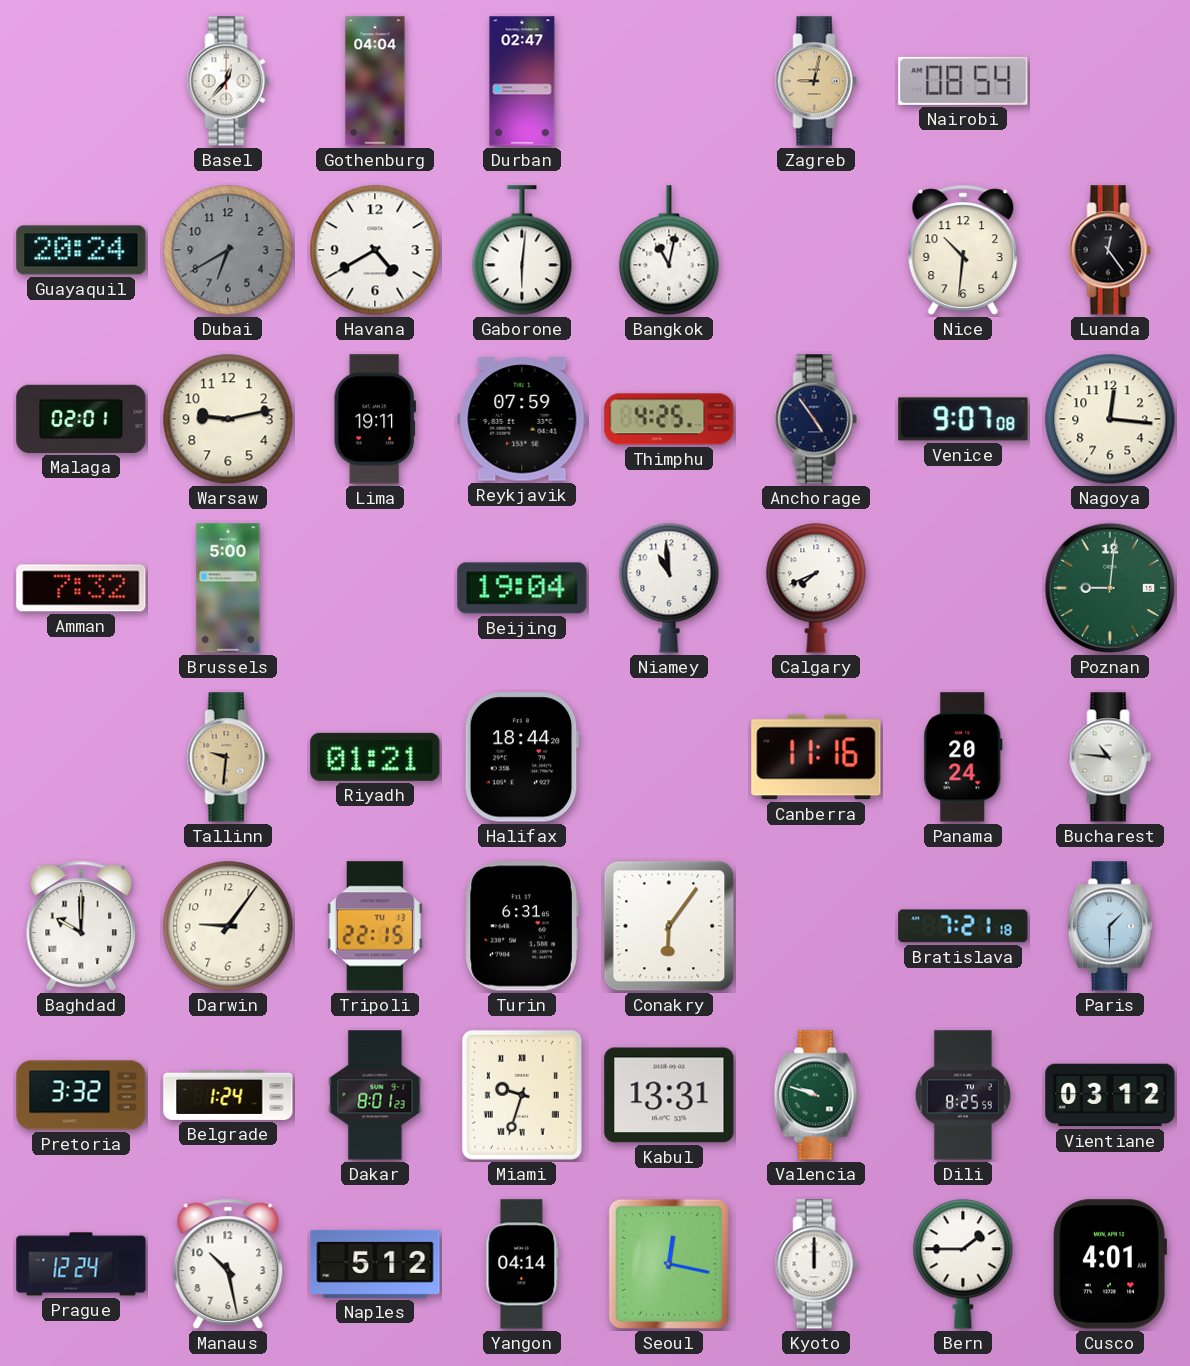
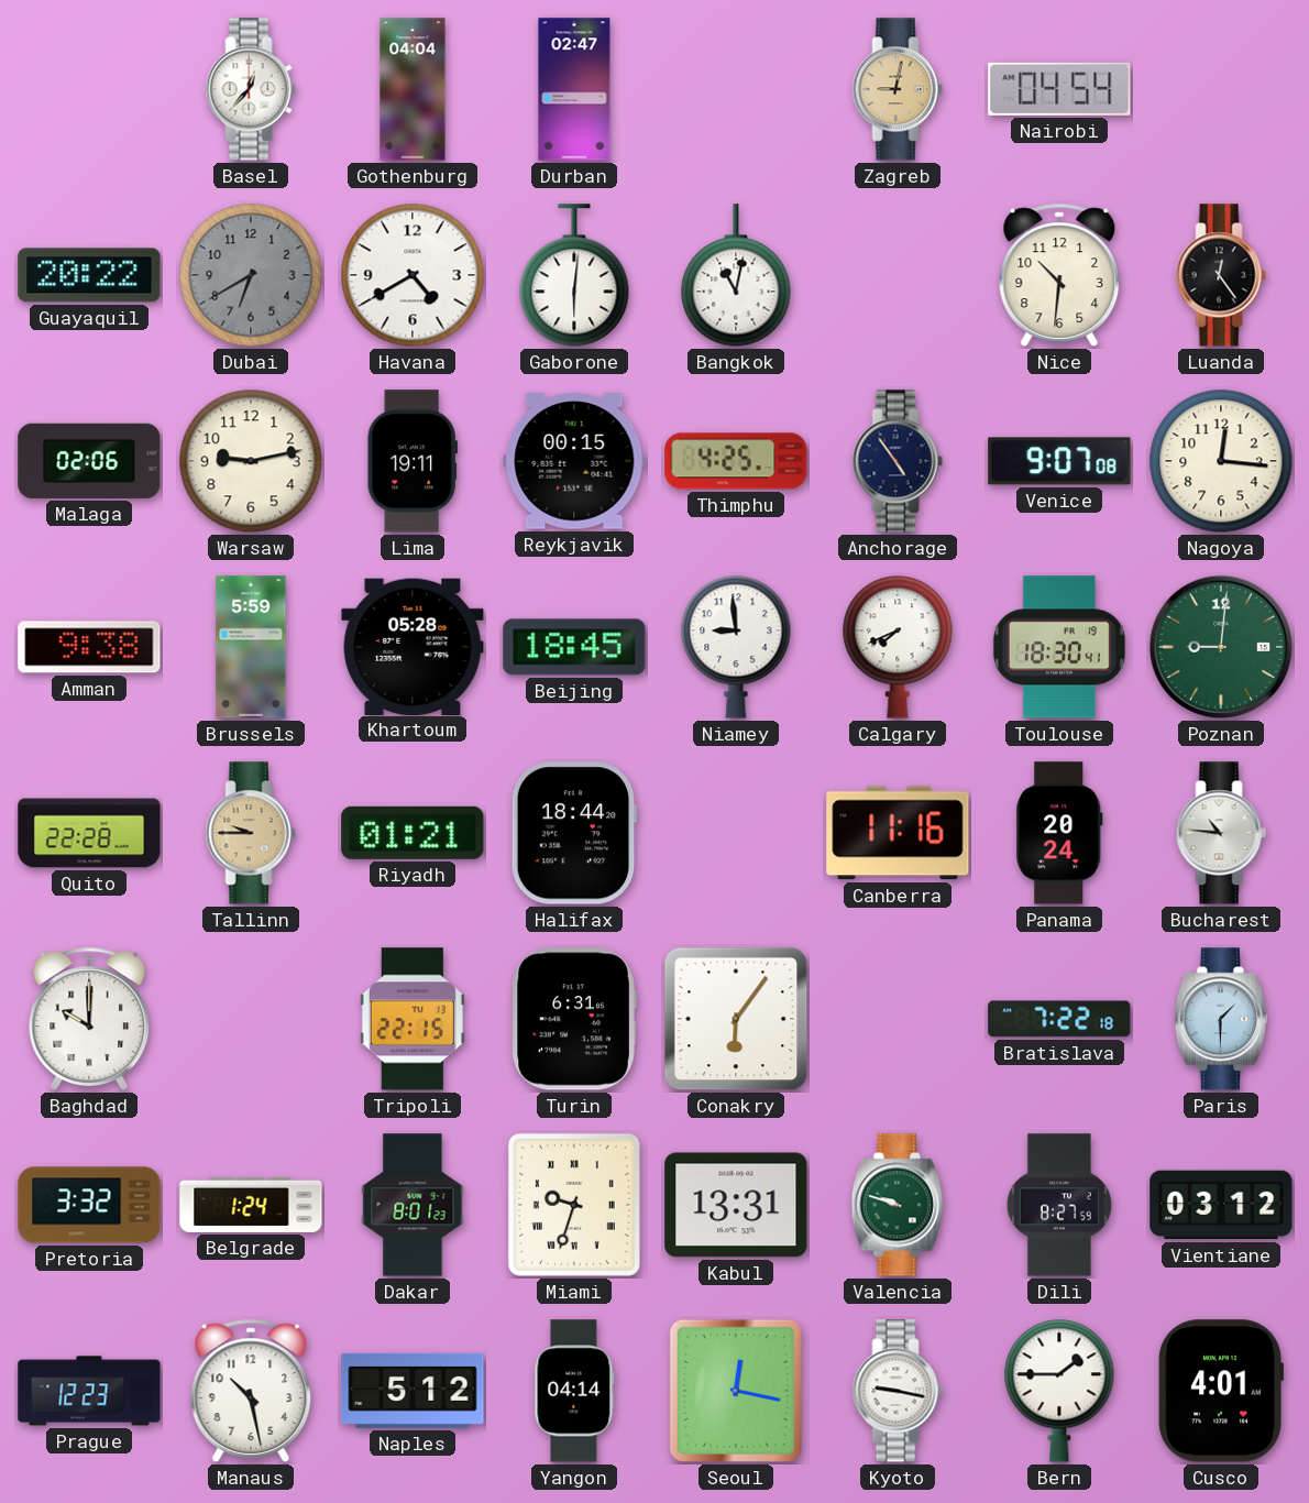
Nairobi: 08:54 -> 04:54
Guayaquil: 20:24 -> 20:22
Malaga: 02:01 -> 02:06
Reykjavik: 07:59 -> 00:15
Amman: 7:32 -> 9:38
Brussels: 5:00 -> 5:59
Khartoum: none -> 05:28
Beijing: 19:04 -> 18:45
Niamey: 10:59 -> 8:59
Toulouse: none -> 18:30
Quito: none -> 22:28
Tallinn: 9:31 -> 9:45
Darwin: 9:06 -> none
Bratislava: 7:21 -> 7:22
Dili: 8:25 -> 8:27
Prague: 12:24 -> 12:23
Kyoto: 12:00 -> 9:17
